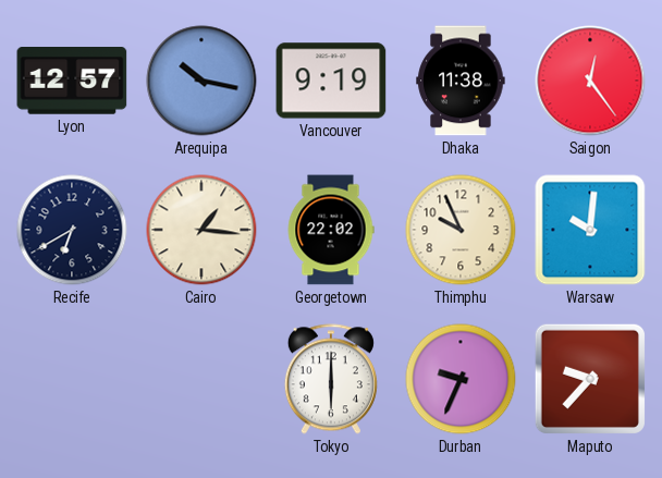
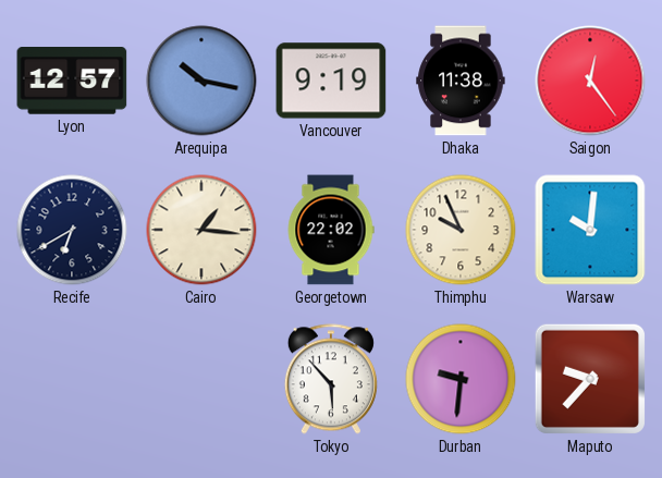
Tokyo: 6:00 -> 5:53
Durban: 9:34 -> 9:31
